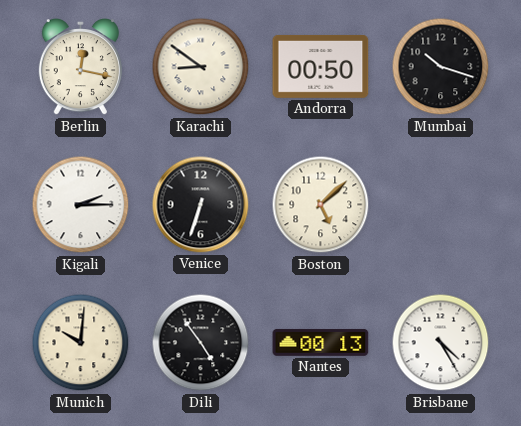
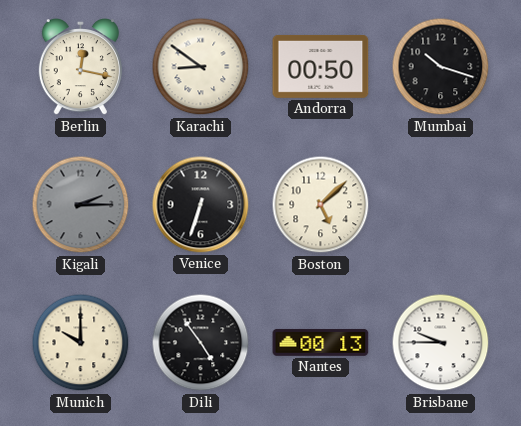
Kigali dial: white -> grey
Munich: 10:01 -> 10:00
Brisbane: 4:25 -> 9:45
